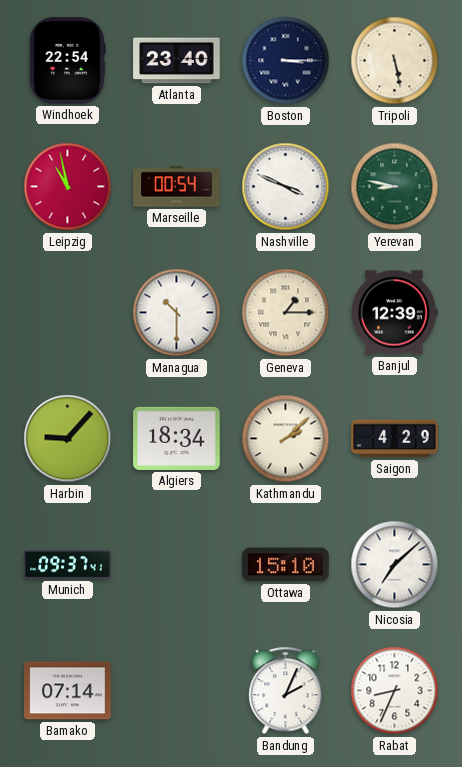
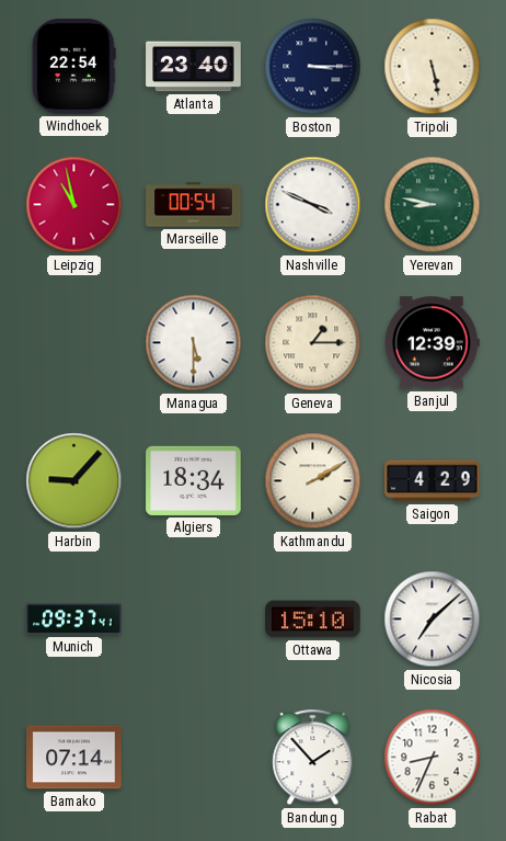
Managua: 10:30 -> 5:30
Kathmandu: 2:08 -> 2:10
Bandung: 2:04 -> 1:53
